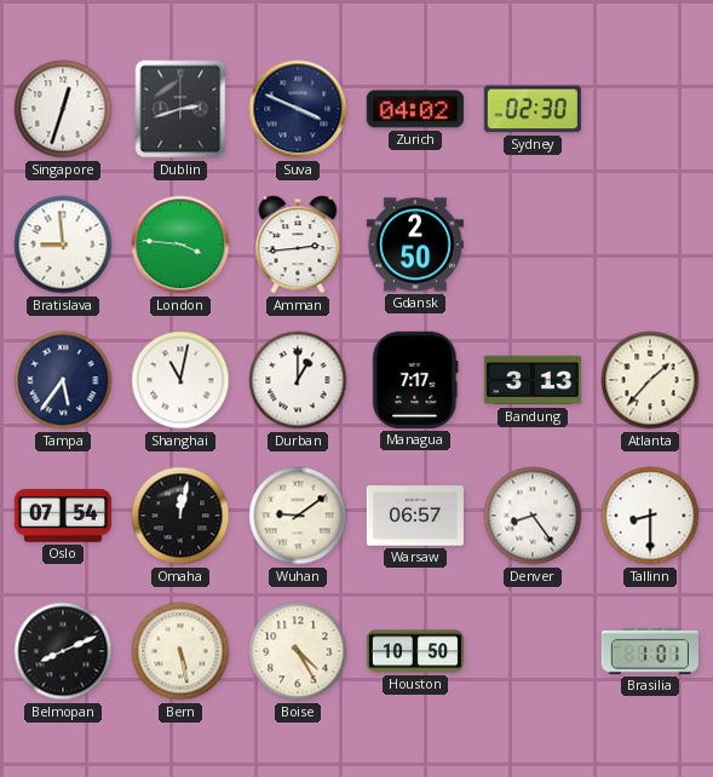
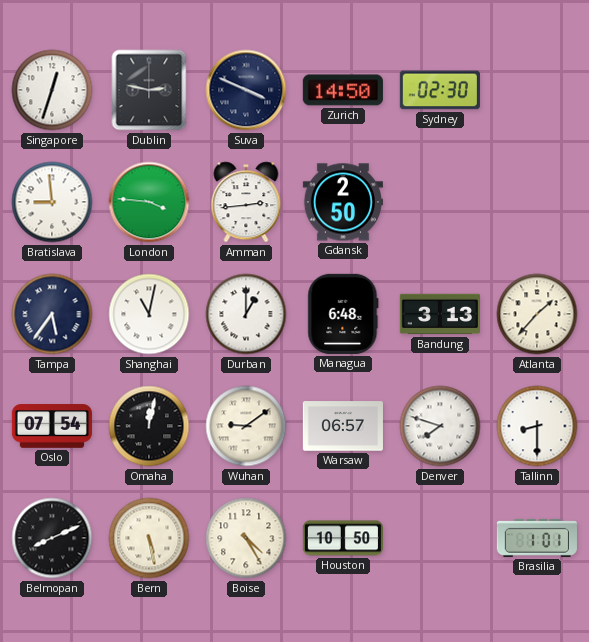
Dublin: 2:42 -> 2:47
Zurich: 04:02 -> 14:50
Managua: 7:17 -> 6:48
Denver: 8:24 -> 7:48
